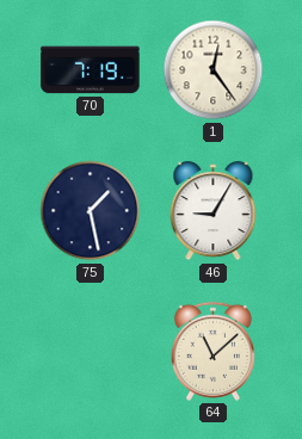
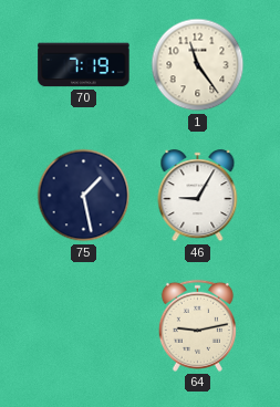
1: 12:24 -> 11:24
64: 11:08 -> 9:13
